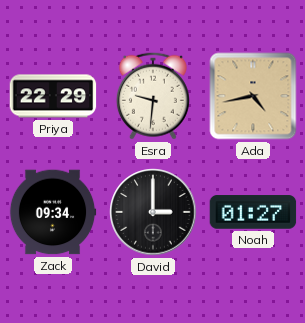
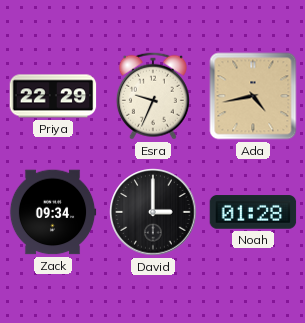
Esra: 9:31 -> 9:34
Noah: 01:27 -> 01:28
